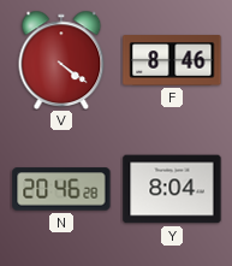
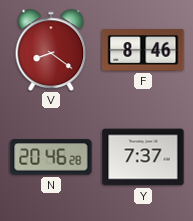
V: 4:21 -> 8:21
Y: 8:04 -> 7:37
